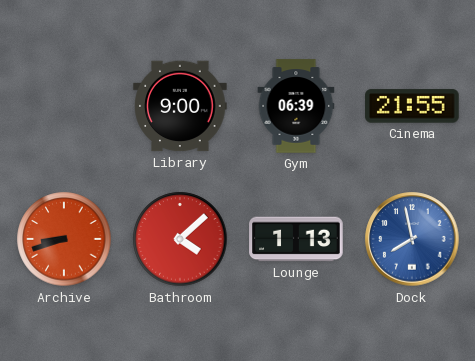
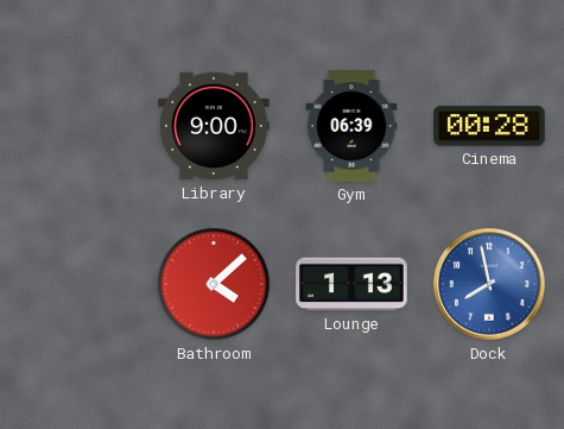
Cinema: 21:55 -> 00:28
Archive: 8:42 -> none
